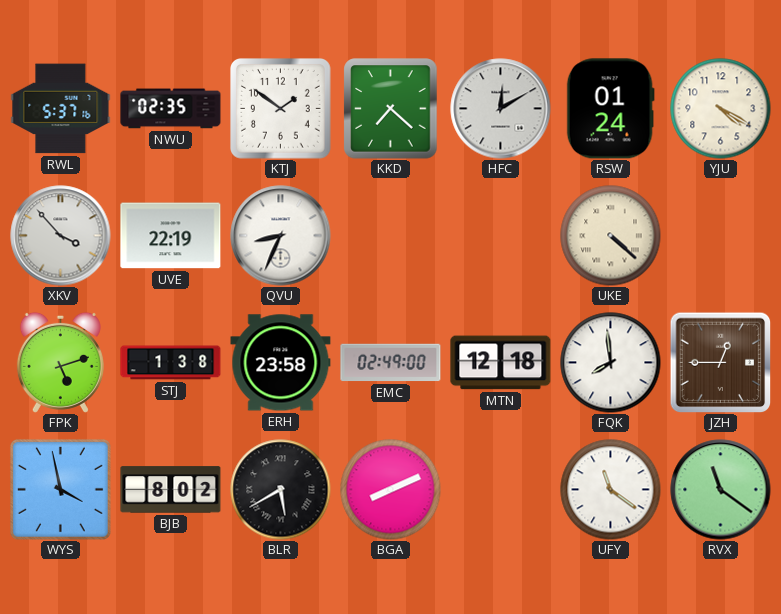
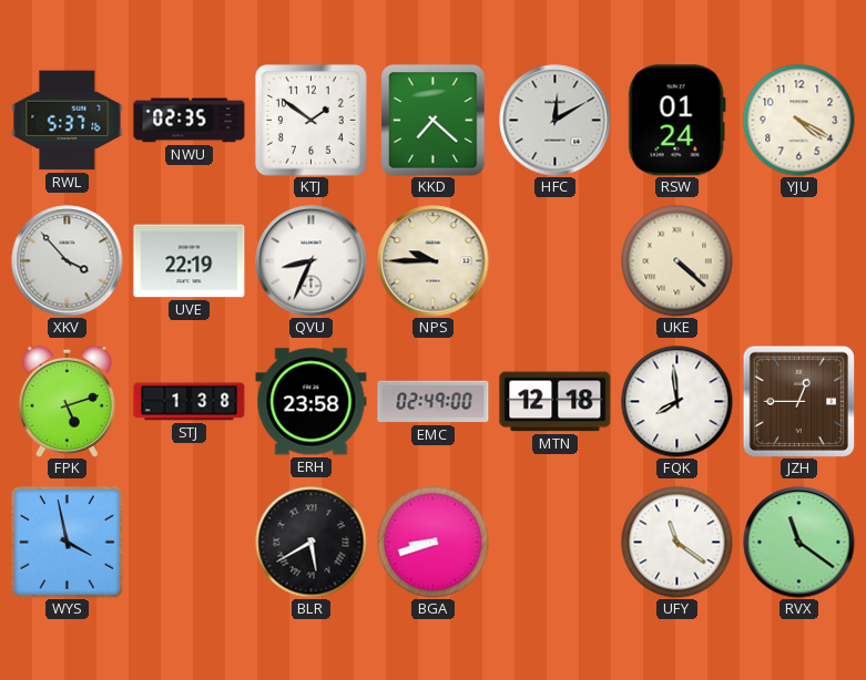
NPS: none -> 9:45
BJB: 8:02 -> none
BGA: 8:11 -> 8:42
